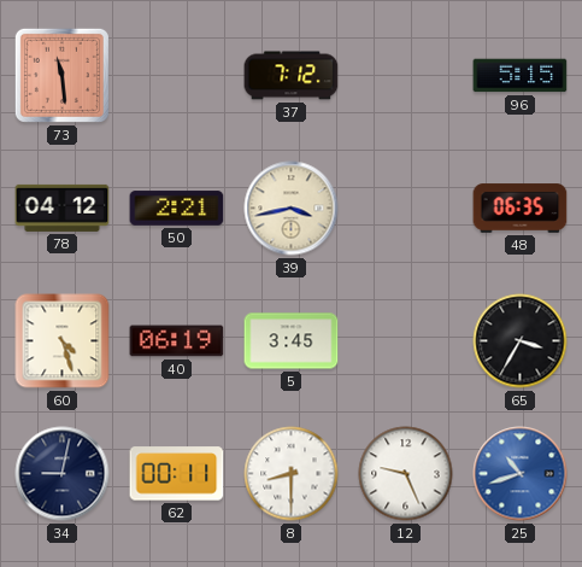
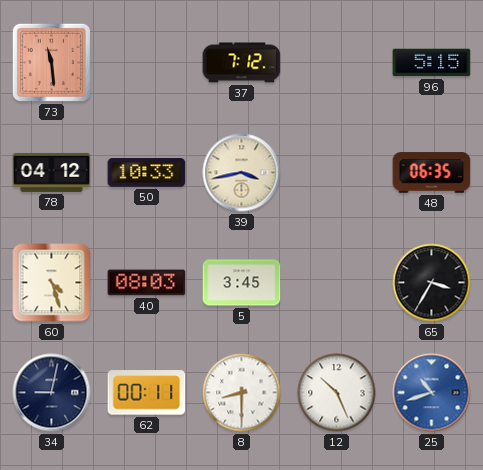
50: 2:21 -> 10:33
40: 06:19 -> 08:03
12: 9:26 -> 10:26
